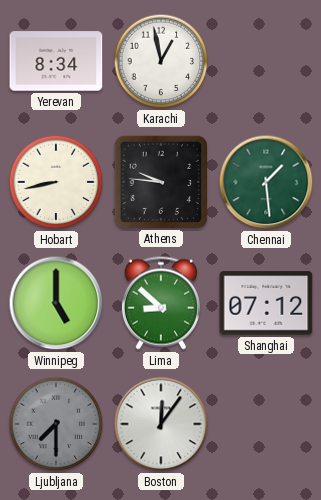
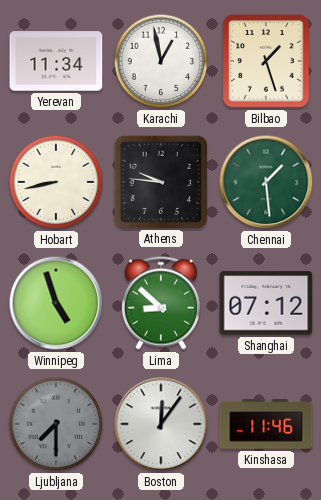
Yerevan: 8:34 -> 11:34
Bilbao: none -> 1:27
Winnipeg: 5:00 -> 4:57
Kinshasa: none -> 11:46
